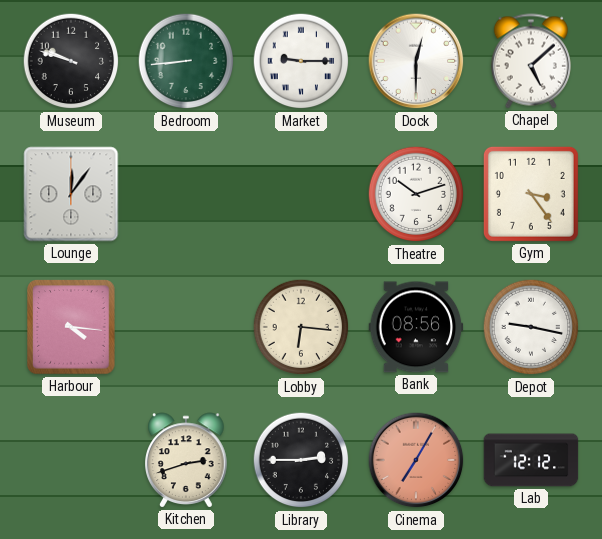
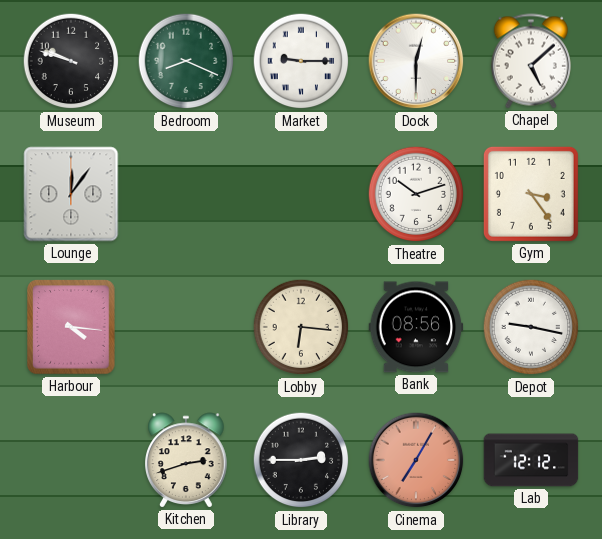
Bedroom: 8:44 -> 8:19
